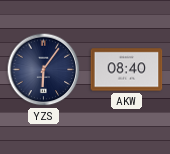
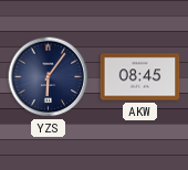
AKW: 08:40 -> 08:45
